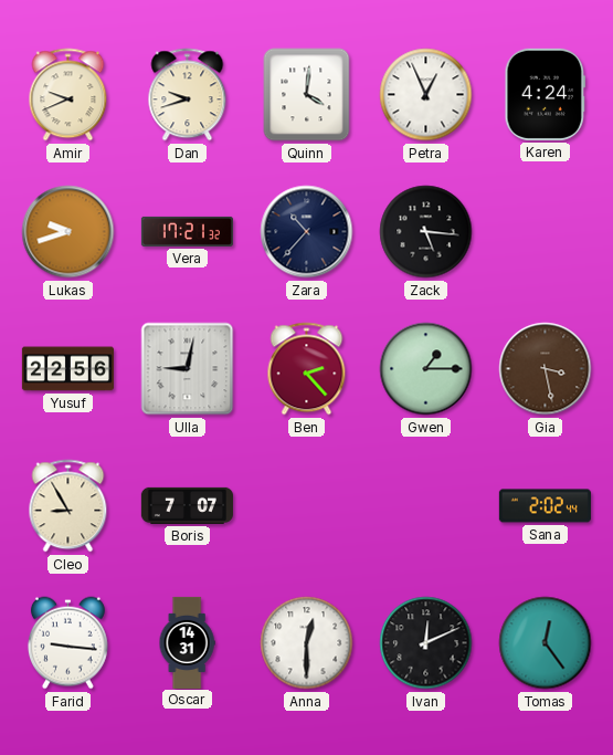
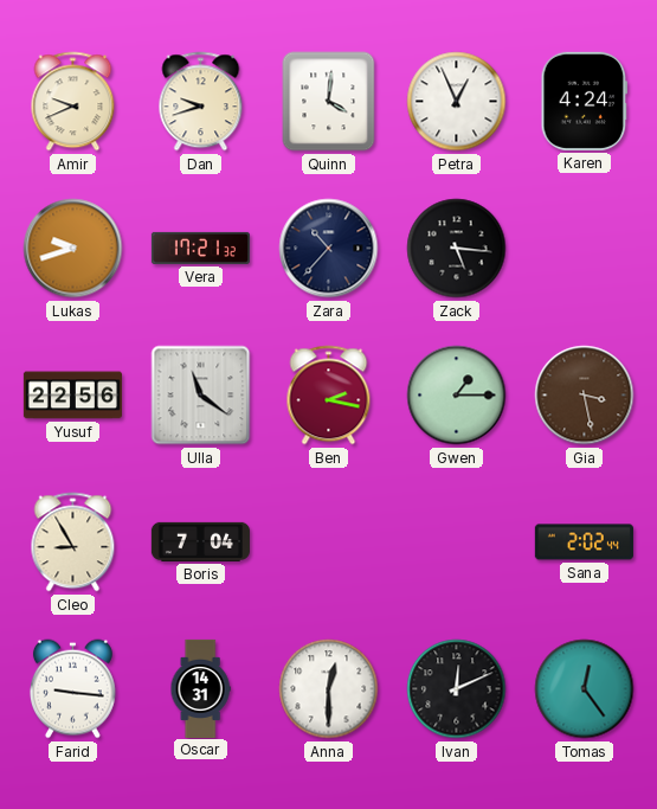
Ulla: 9:02 -> 11:21
Ben: 2:23 -> 2:17
Boris: 7:07 -> 7:04
